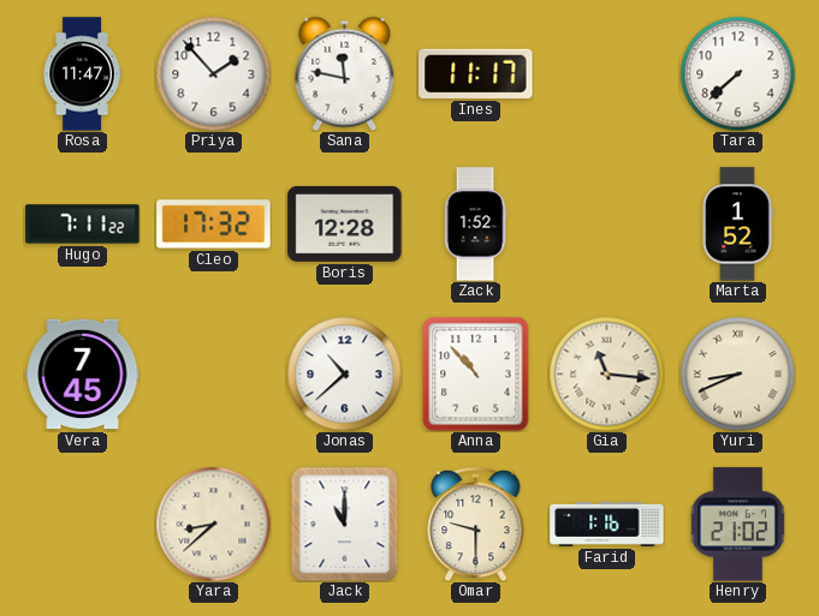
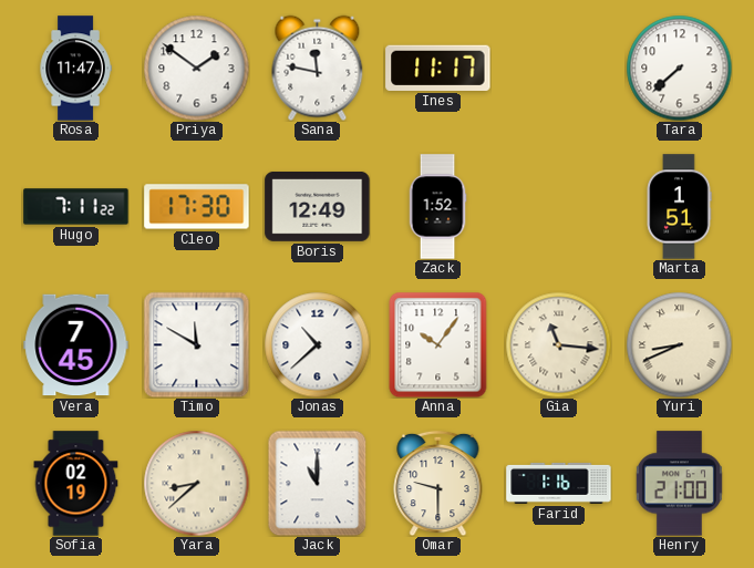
Priya: 1:53 -> 1:51
Cleo: 17:32 -> 17:30
Boris: 12:28 -> 12:49
Marta: 1:52 -> 1:51
Timo: none -> 11:50
Anna: 10:53 -> 10:06
Sofia: none -> 02:19
Henry: 21:02 -> 21:00
